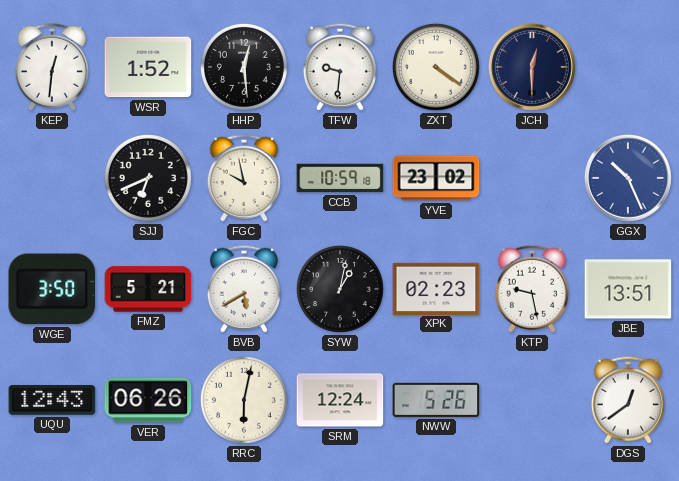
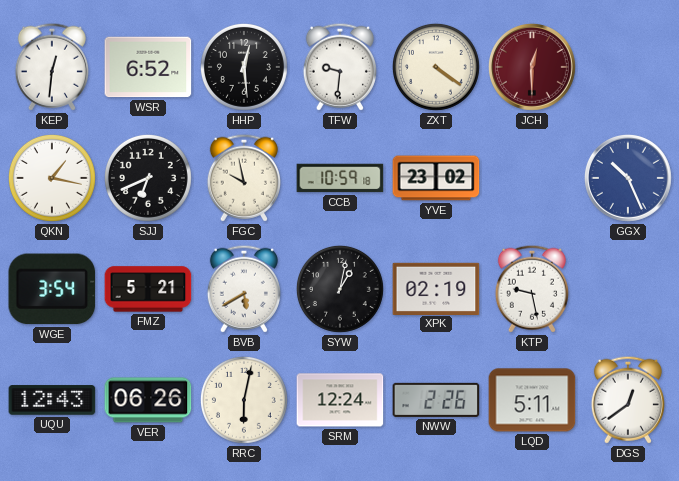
WSR: 1:52 -> 6:52
JCH dial: navy -> burgundy
QKN: none -> 1:17
WGE: 3:50 -> 3:54
XPK: 02:23 -> 02:19
JBE: 13:51 -> none
NWW: 5:26 -> 2:26
LQD: none -> 5:11
